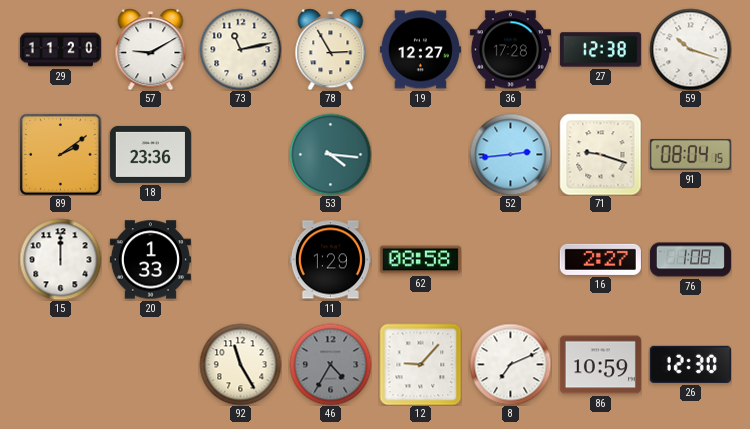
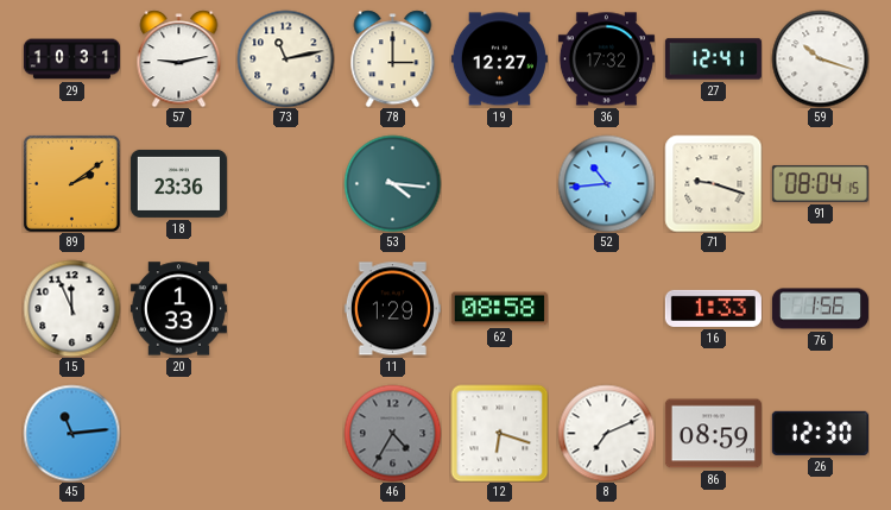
29: 11:20 -> 10:31
57: 9:10 -> 9:13
78: 2:55 -> 3:00
36: 17:28 -> 17:32
27: 12:38 -> 12:41
52: 2:44 -> 10:44
15: 12:00 -> 11:56
16: 2:27 -> 1:33
76: 1:08 -> 1:56
45: none -> 11:14
92: 11:25 -> none
12: 9:07 -> 6:18
86: 10:59 -> 08:59
